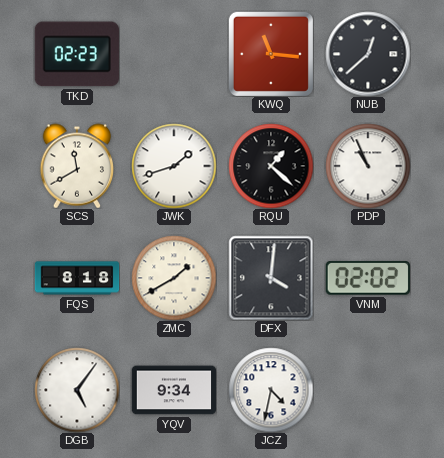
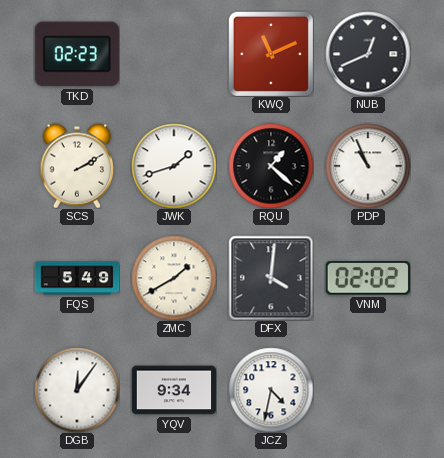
KWQ: 11:16 -> 11:11
NUB: 12:38 -> 12:41
SCS: 11:40 -> 2:10
FQS: 8:18 -> 5:49
DGB: 5:06 -> 12:06
